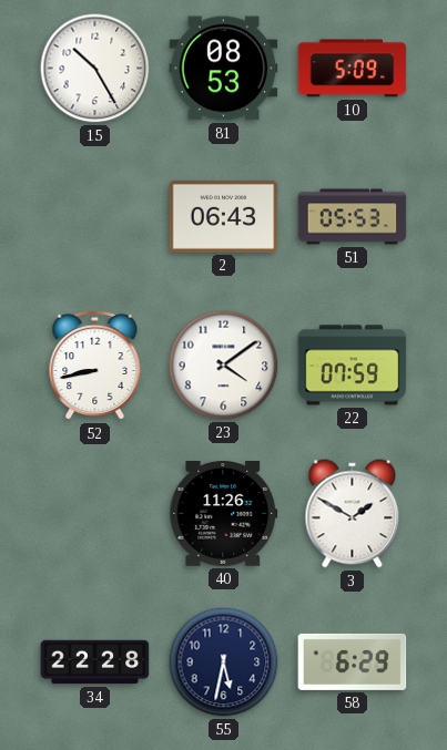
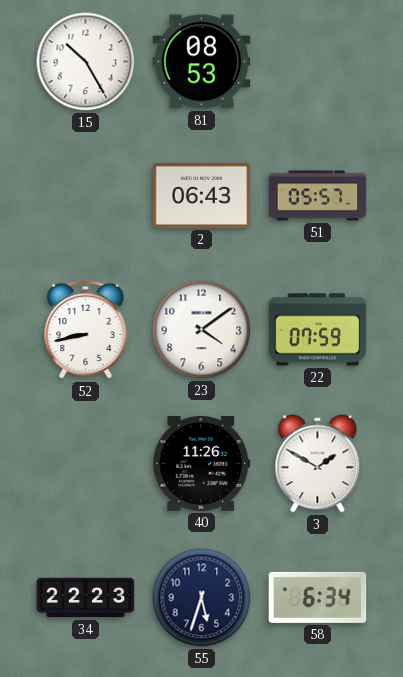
10: 5:09 -> none
51: 05:53 -> 05:57
34: 22:28 -> 22:23
55: 5:32 -> 5:33
58: 6:29 -> 6:34
